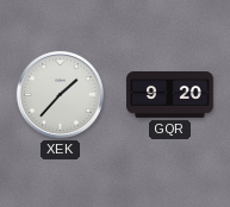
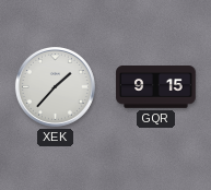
GQR: 9:20 -> 9:15
